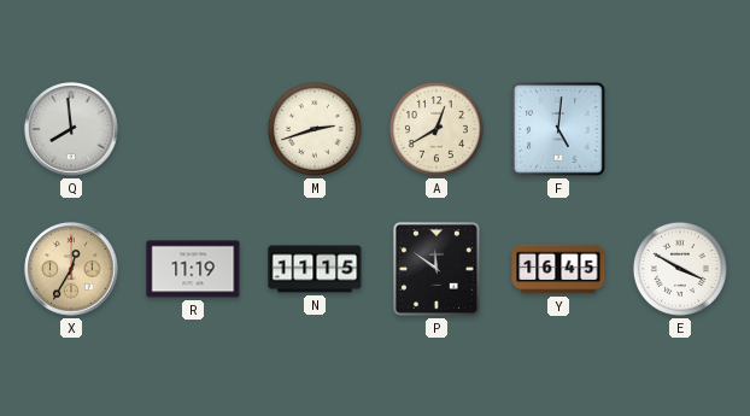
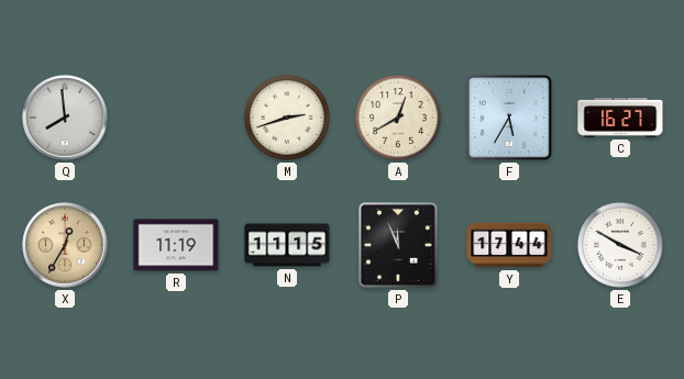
F: 5:01 -> 5:35
C: none -> 16:27
P: 11:51 -> 11:56
Y: 16:45 -> 17:44
